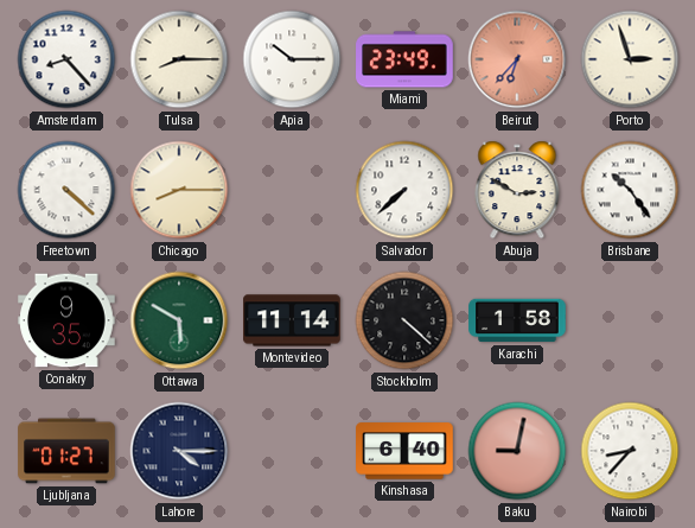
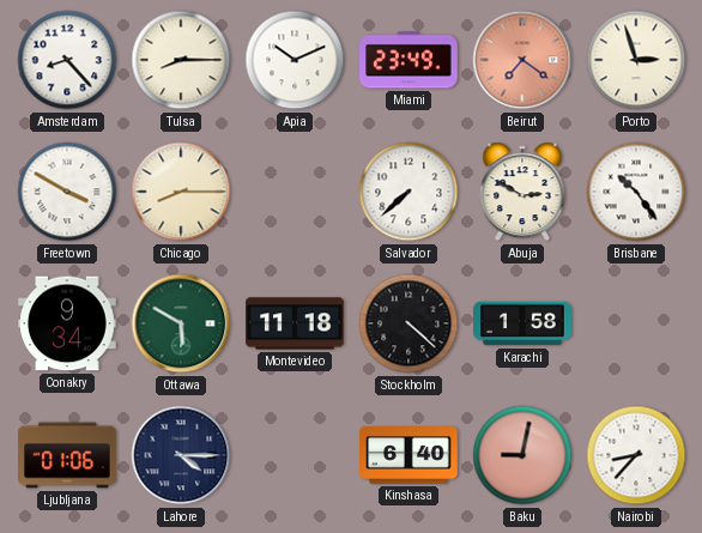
Apia: 10:15 -> 10:11
Beirut: 6:37 -> 7:21
Freetown: 4:22 -> 3:50
Conakry: 9:35 -> 9:34
Montevideo: 11:14 -> 11:18
Ljubljana: 01:27 -> 01:06
